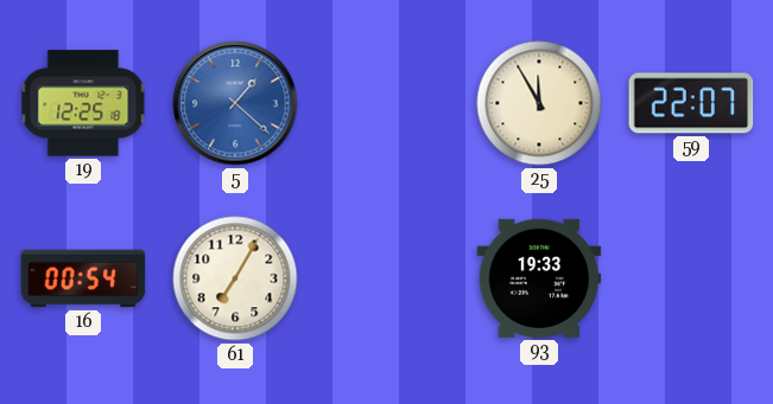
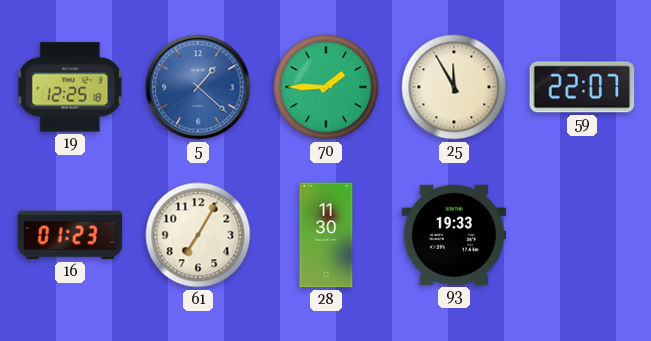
70: none -> 1:45
16: 00:54 -> 01:23
28: none -> 11:30
